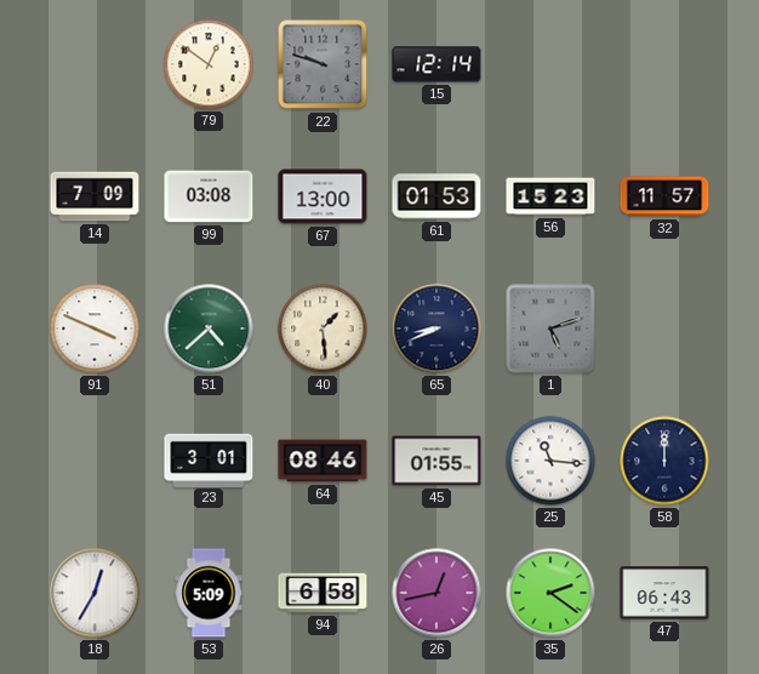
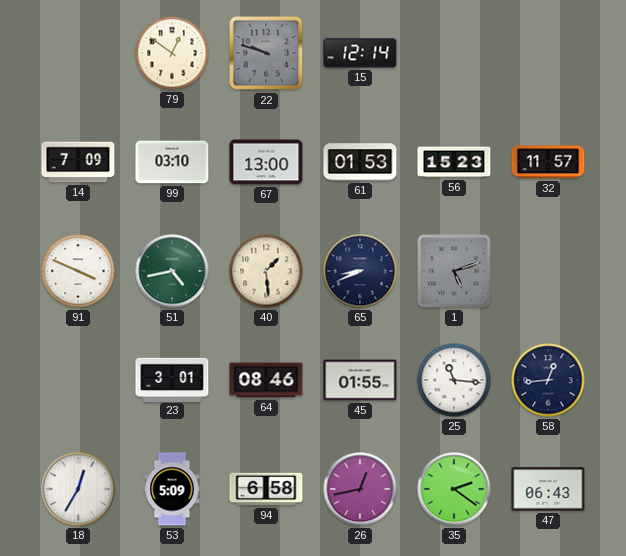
99: 03:08 -> 03:10
51: 4:38 -> 4:43
58: 12:00 -> 12:44
